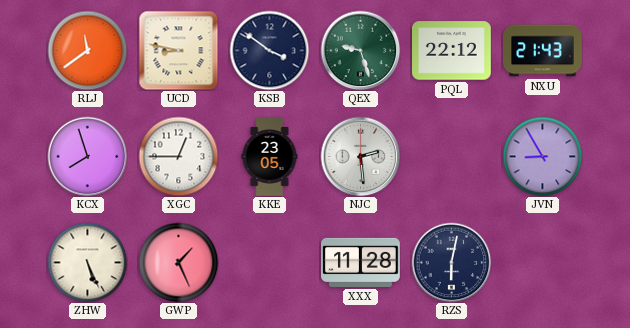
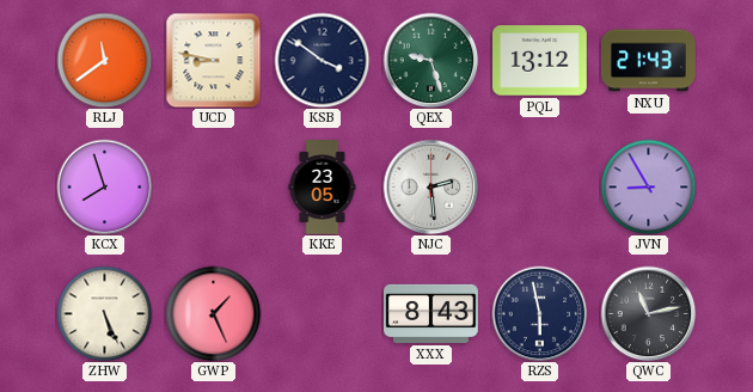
PQL: 22:12 -> 13:12
XGC: 12:45 -> none
XXX: 11:28 -> 8:43
RZS: 6:02 -> 5:58
QWC: none -> 11:13
